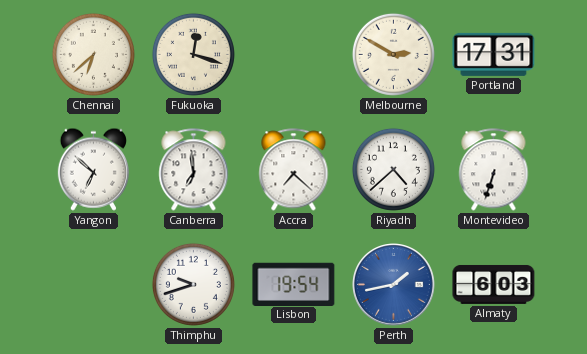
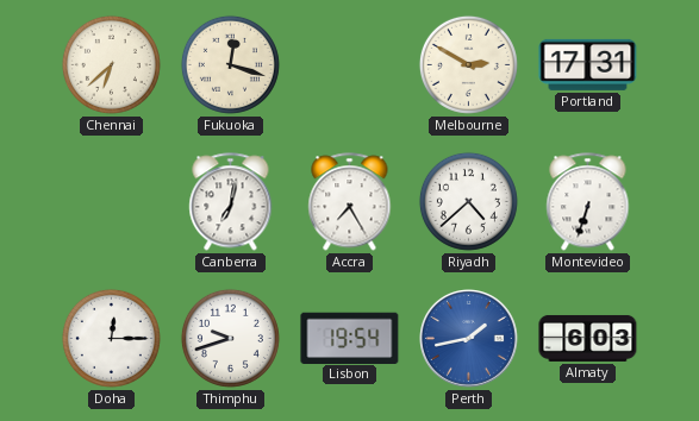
Yangon: 6:52 -> none
Canberra: 6:59 -> 7:02
Accra: 7:22 -> 7:25
Doha: none -> 12:15
